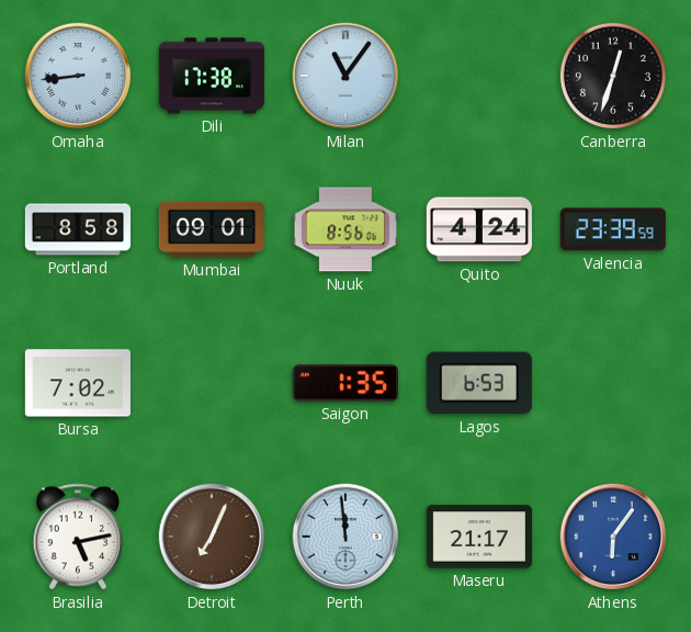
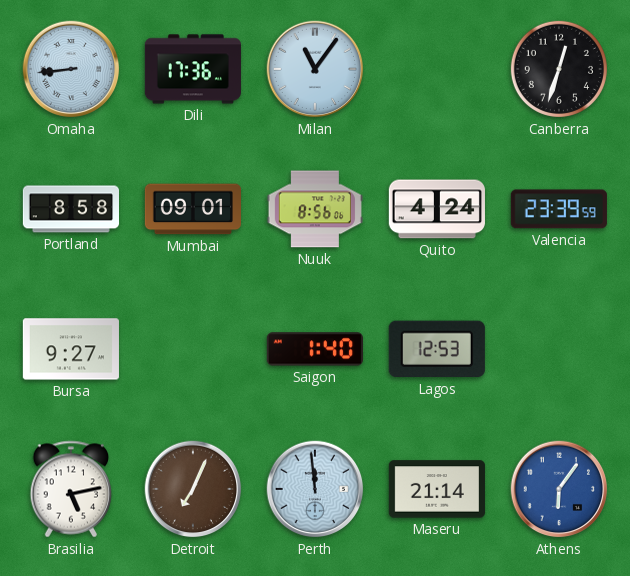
Dili: 17:38 -> 17:36
Bursa: 7:02 -> 9:27
Saigon: 1:35 -> 1:40
Lagos: 6:53 -> 12:53
Maseru: 21:17 -> 21:14
